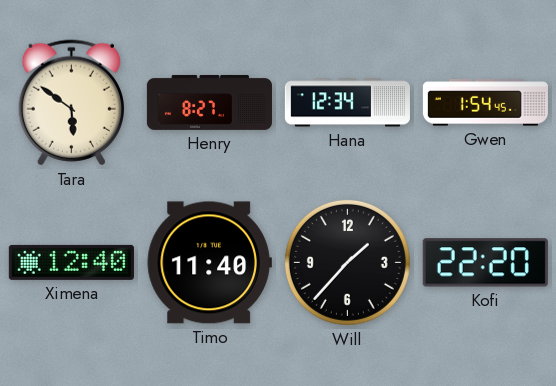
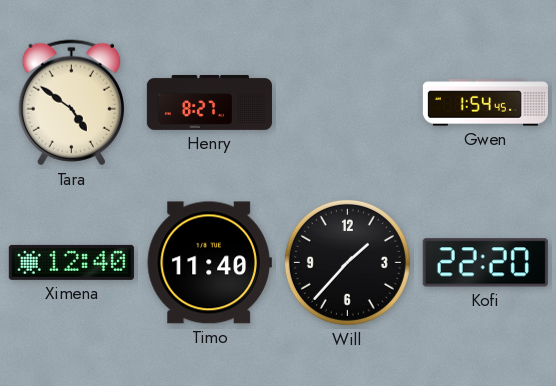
Tara: 5:51 -> 4:51
Hana: 12:34 -> none
